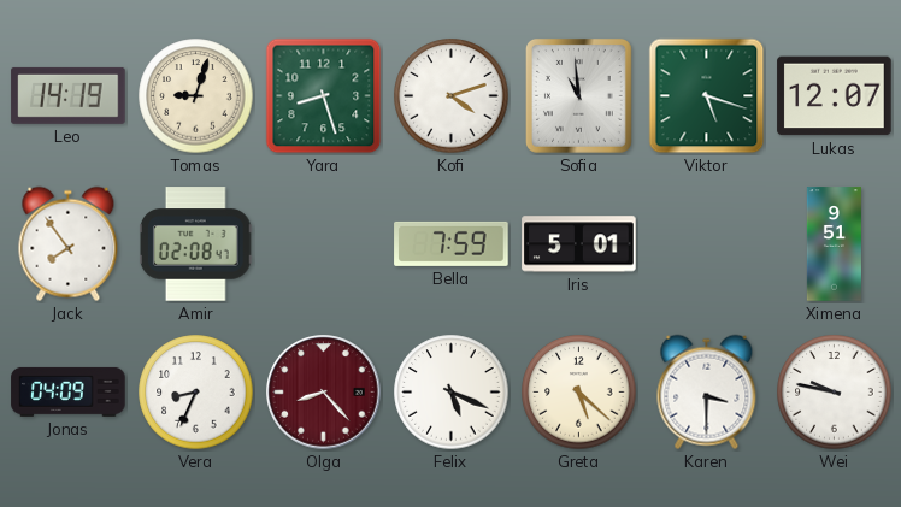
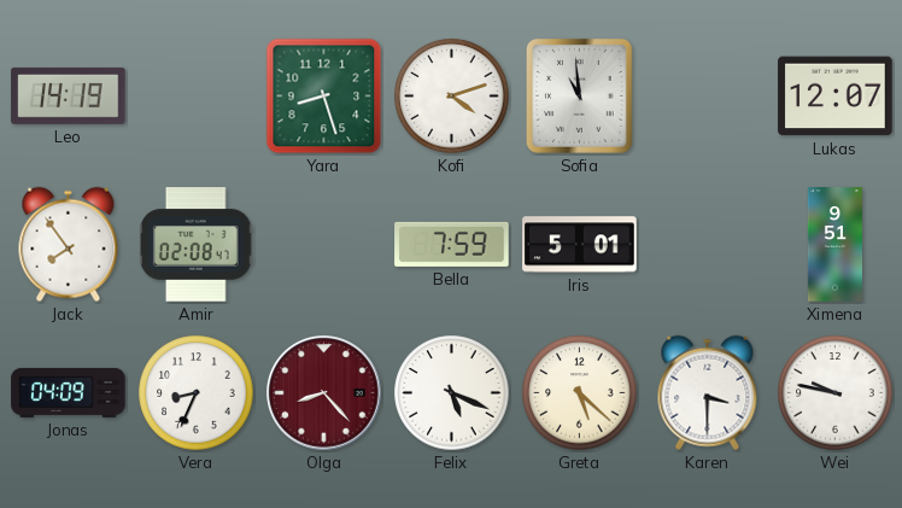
Tomas: 9:03 -> none
Viktor: 5:18 -> none
